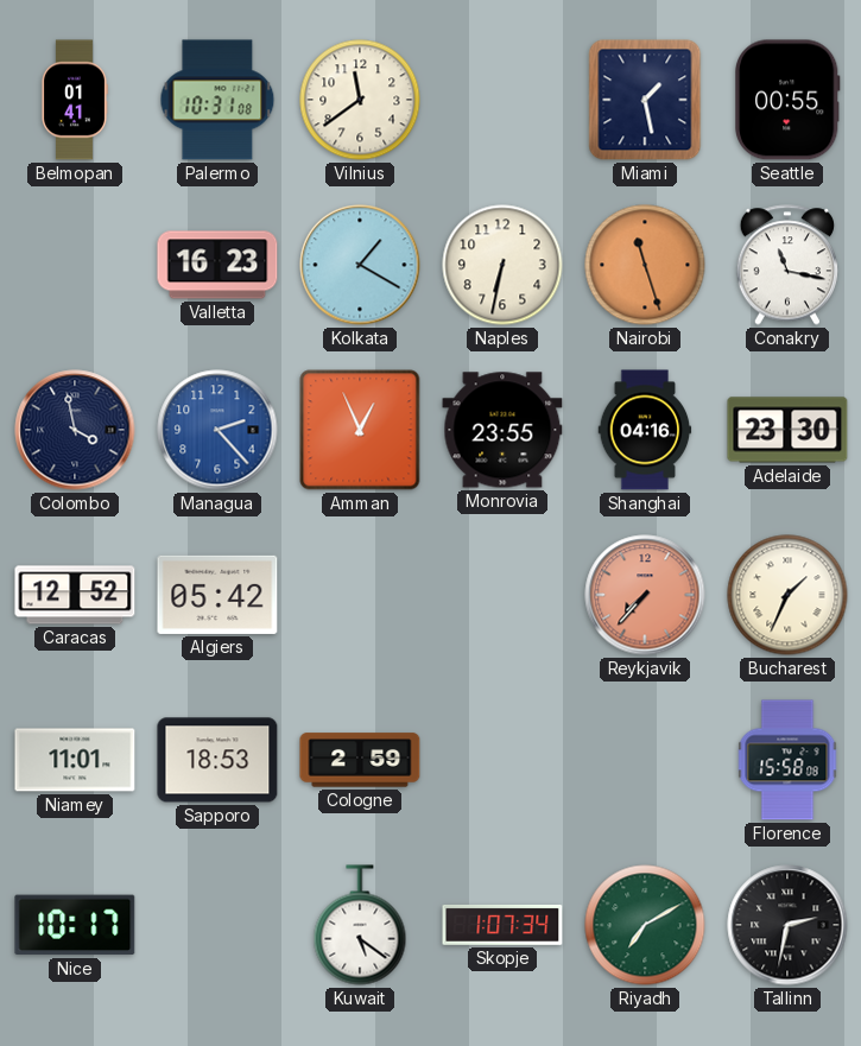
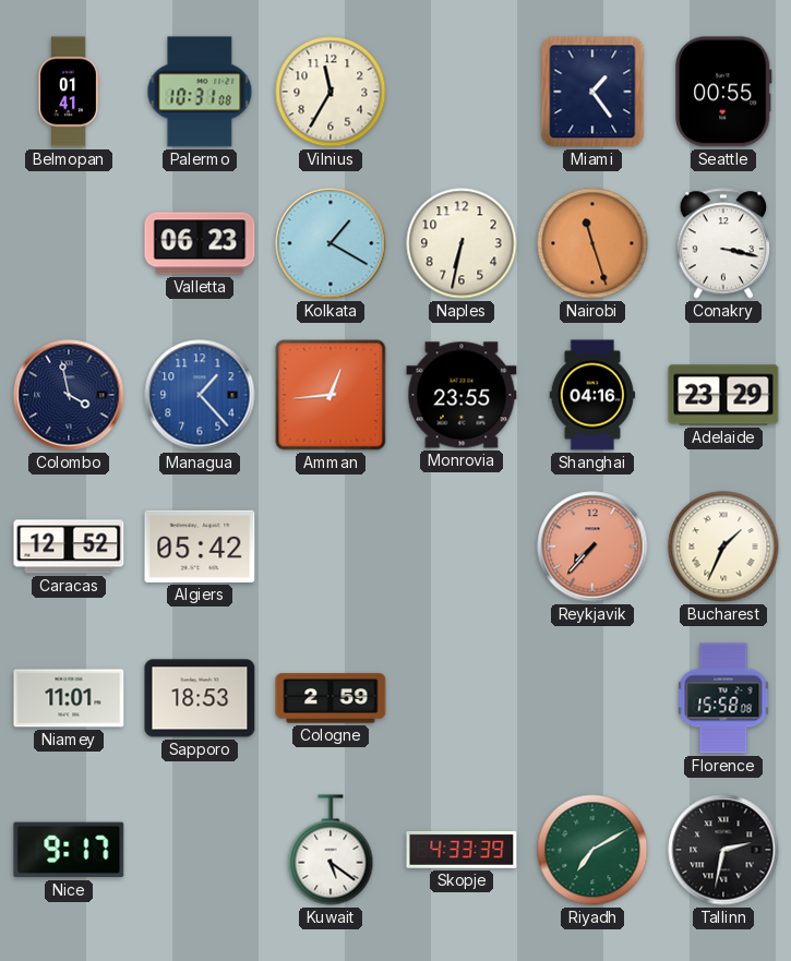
Vilnius: 11:39 -> 11:35
Miami: 1:28 -> 1:24
Valletta: 16:23 -> 06:23
Conakry: 11:17 -> 3:17
Managua: 2:23 -> 1:23
Amman: 12:56 -> 12:44
Adelaide: 23:30 -> 23:29
Nice: 10:17 -> 9:17
Skopje: 1:07 -> 4:33
